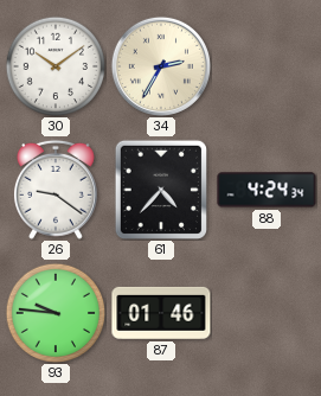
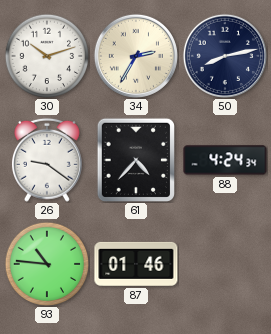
30: 10:09 -> 10:12
50: none -> 8:13
93: 9:46 -> 10:46
